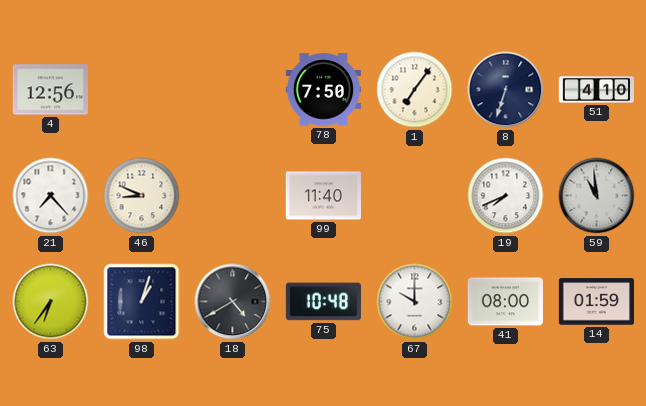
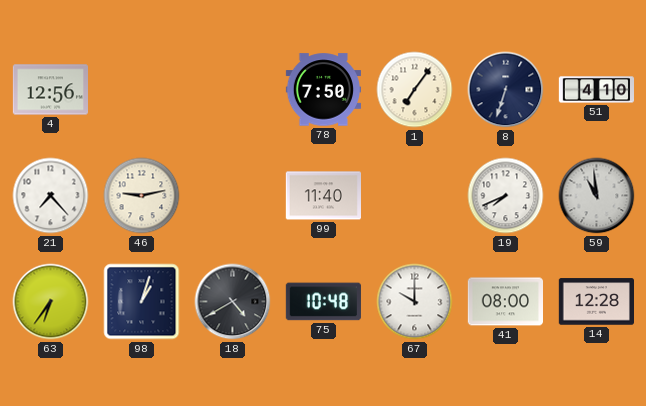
46: 8:49 -> 9:13
14: 01:59 -> 12:28
